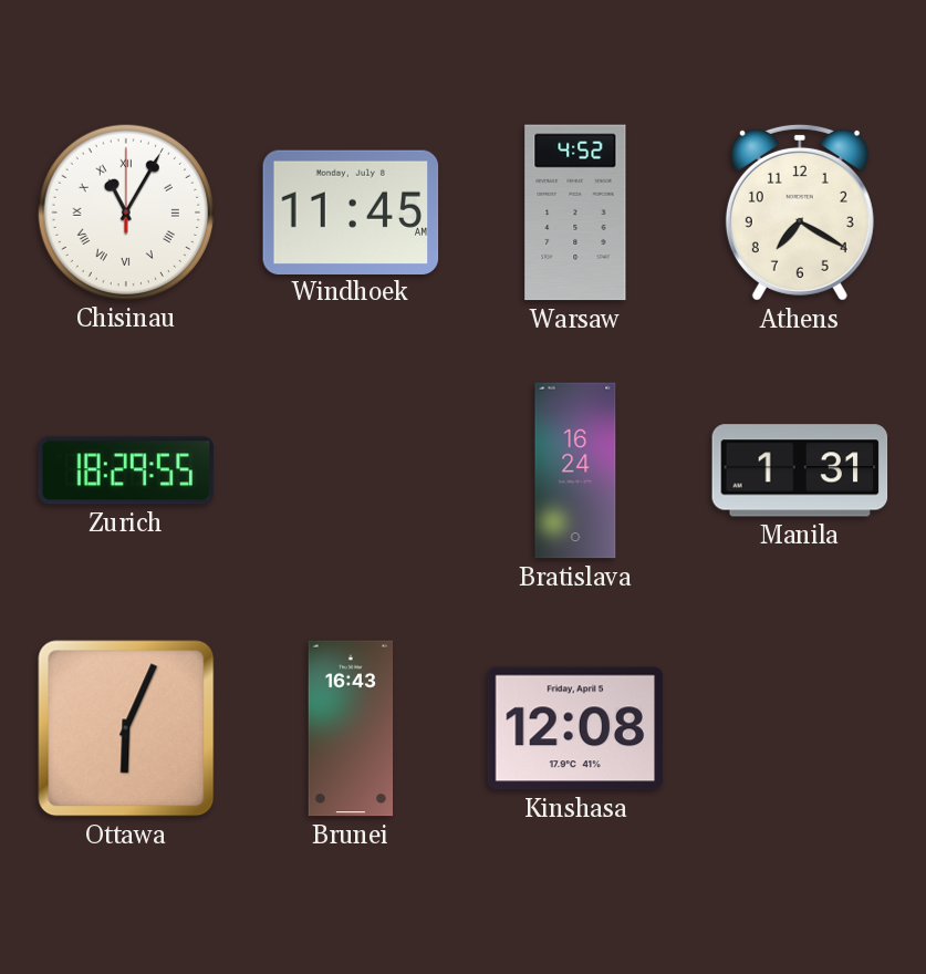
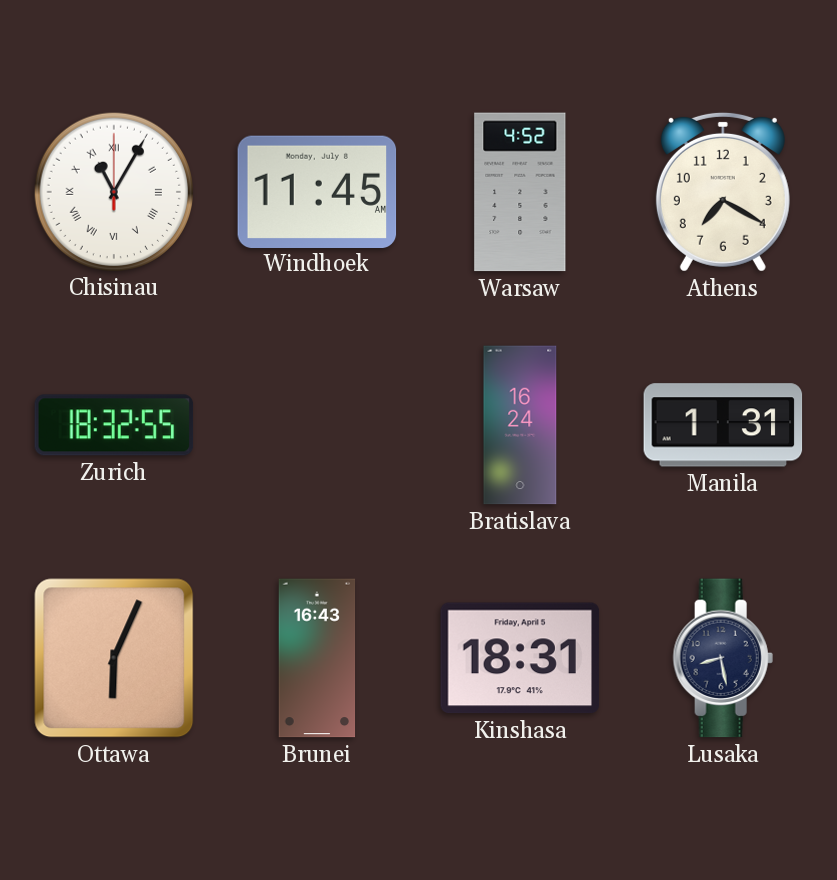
Zurich: 18:29 -> 18:32
Kinshasa: 12:08 -> 18:31
Lusaka: none -> 8:28
